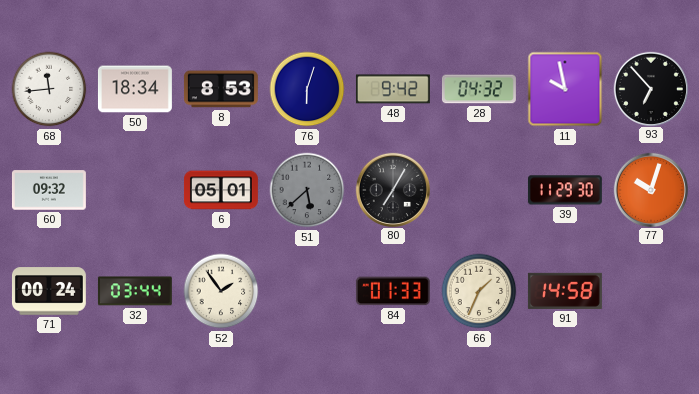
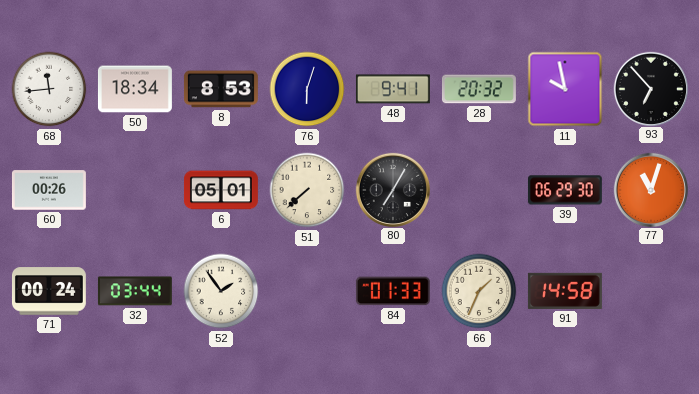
48: 9:42 -> 9:41
28: 04:32 -> 20:32
60: 09:32 -> 00:26
51: 5:38 -> 7:38
51 dial: grey -> cream
39: 11:29 -> 06:29
77: 10:03 -> 11:03
